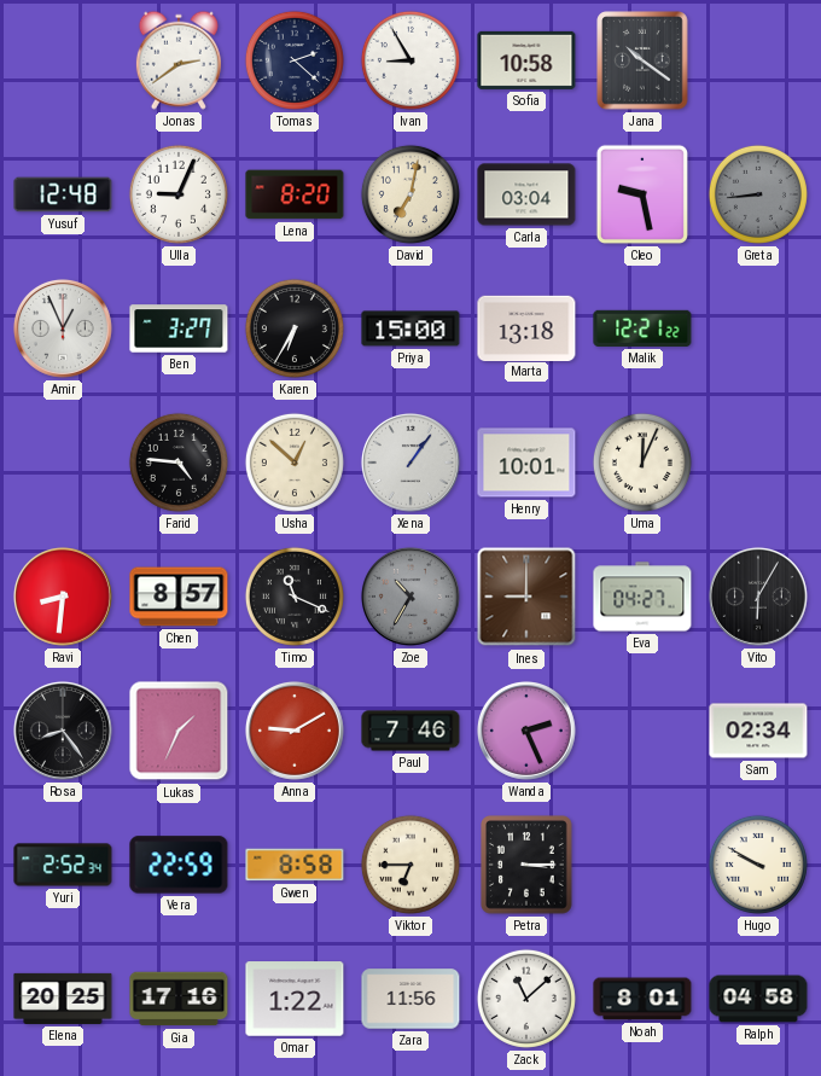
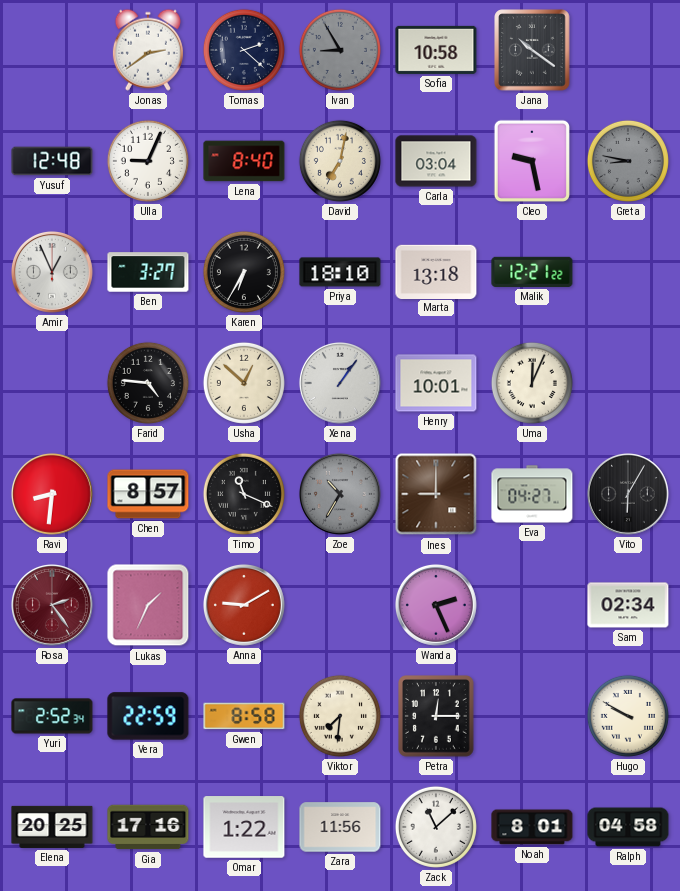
Ivan dial: white -> grey
Lena: 8:20 -> 8:40
Greta: 8:44 -> 8:47
Priya: 15:00 -> 18:10
Rosa: 8:24 -> 2:24
Rosa dial: black -> burgundy
Paul: 7:46 -> none
Viktor: 6:45 -> 7:31
Petra: 3:15 -> 12:15
